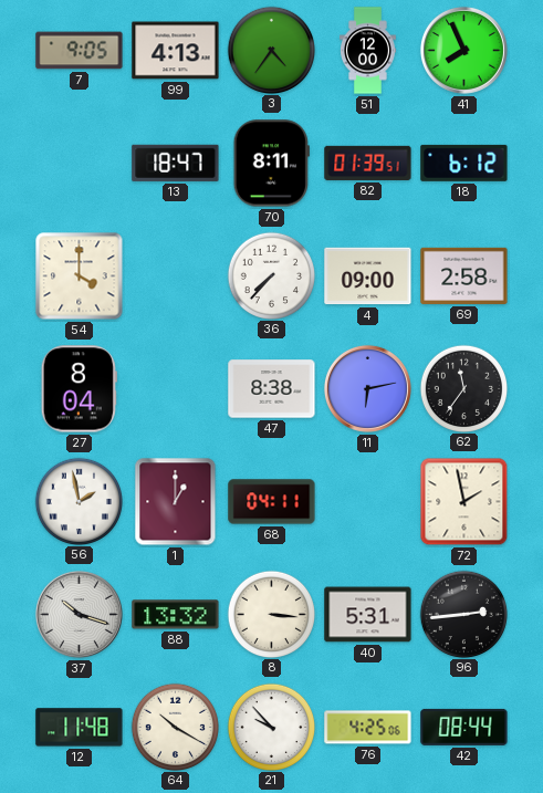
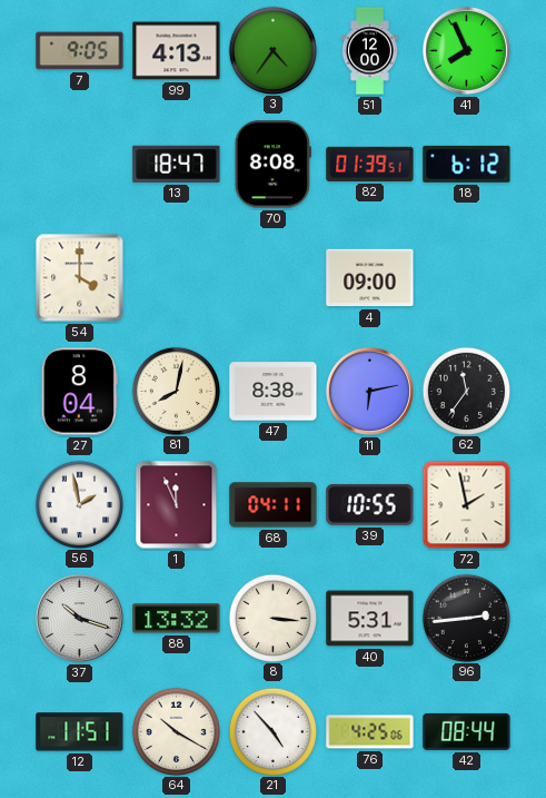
70: 8:11 -> 8:08
36: 7:37 -> none
69: 2:58 -> none
81: none -> 8:02
1: 1:00 -> 11:56
39: none -> 10:55
12: 11:48 -> 11:51
21: 9:53 -> 4:53
